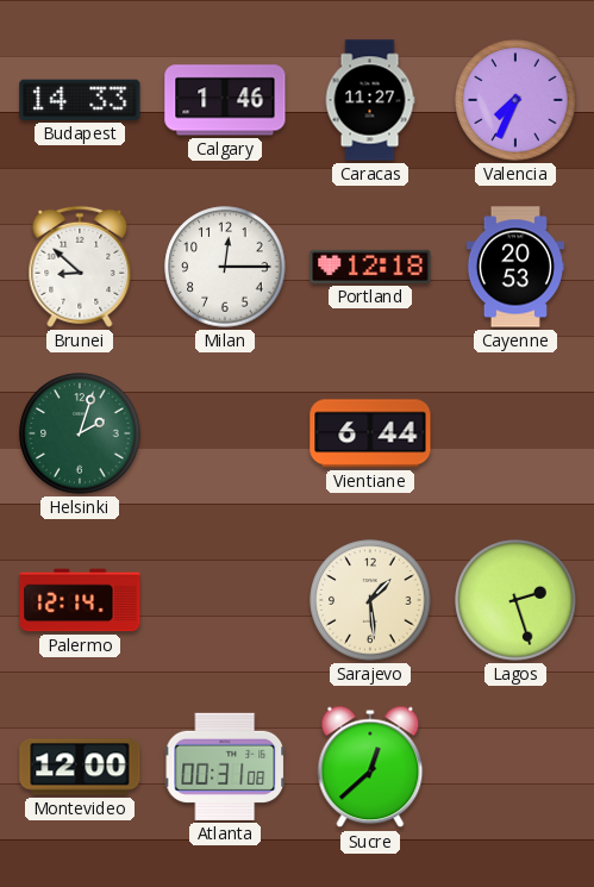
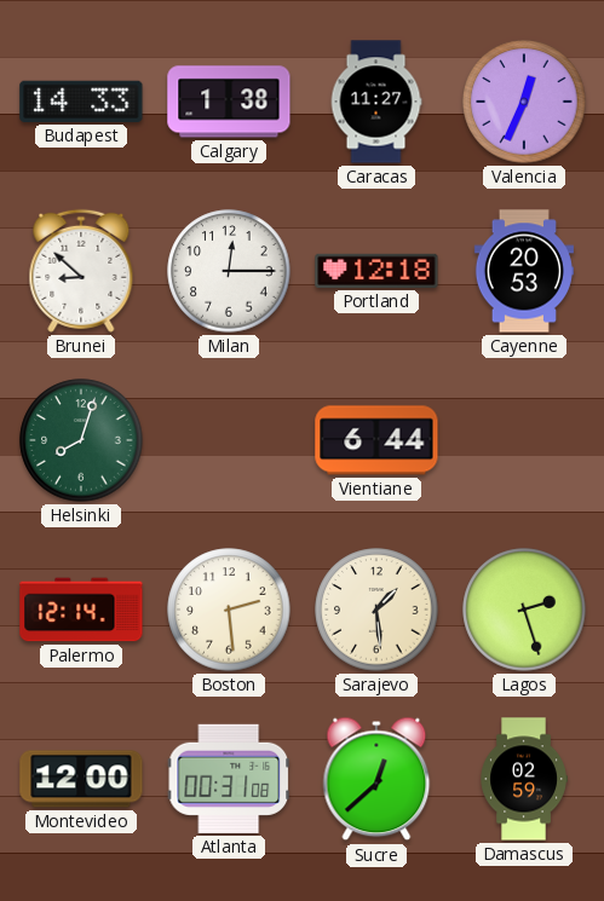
Calgary: 1:46 -> 1:38
Valencia: 7:34 -> 12:34
Helsinki: 2:03 -> 8:03
Boston: none -> 2:29
Damascus: none -> 02:59
